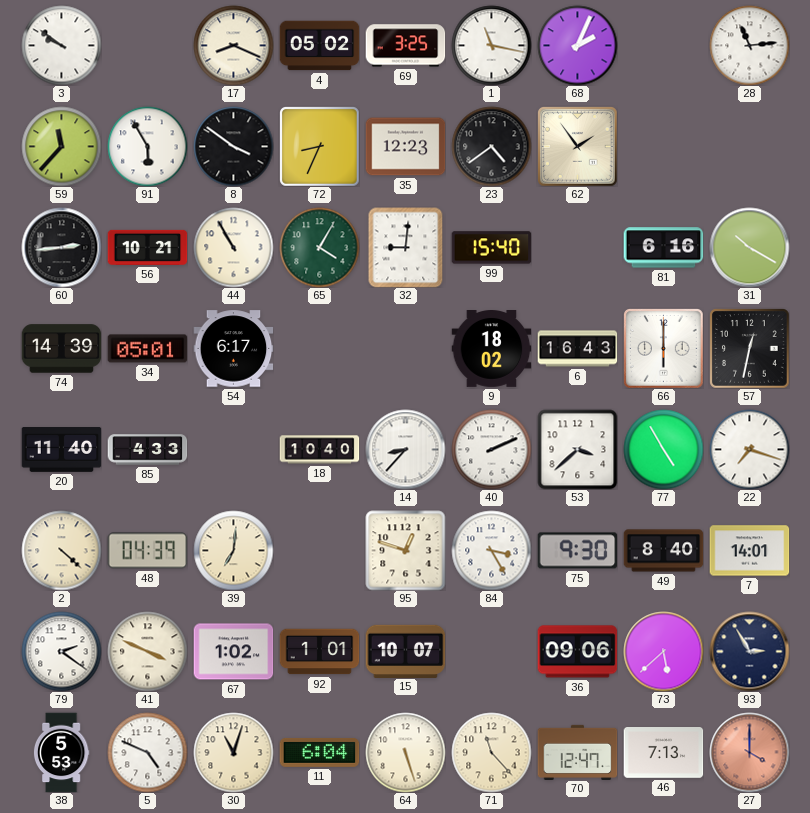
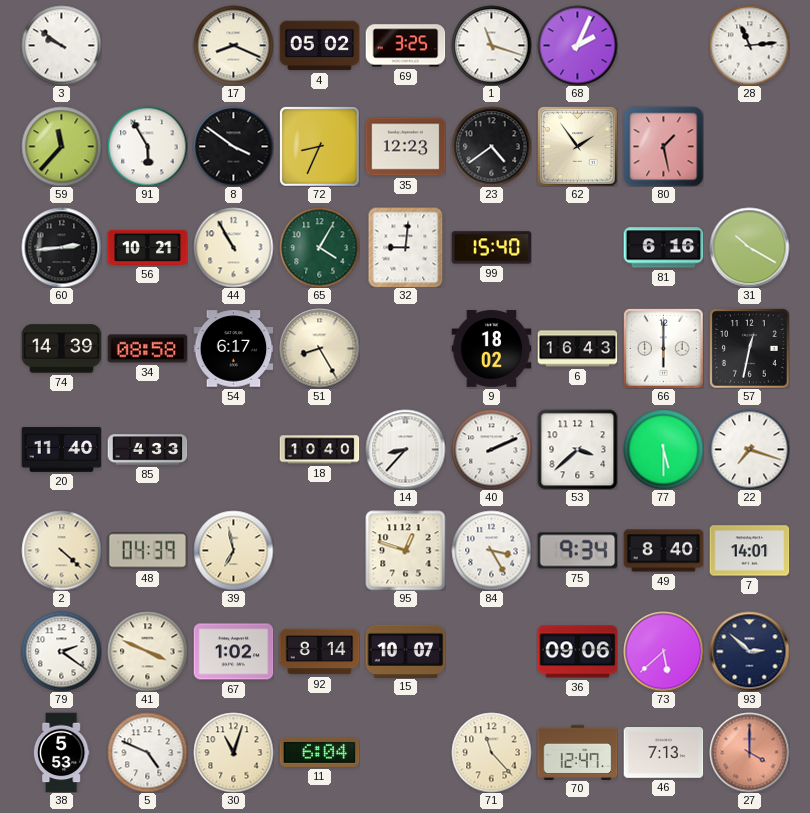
1: 11:17 -> 11:18
80: none -> 1:28
34: 05:01 -> 08:58
51: none -> 8:25
77: 4:55 -> 5:30
39: 7:01 -> 6:58
75: 9:30 -> 9:34
92: 1:01 -> 8:14
93: 2:55 -> 2:52
64: 5:27 -> none
